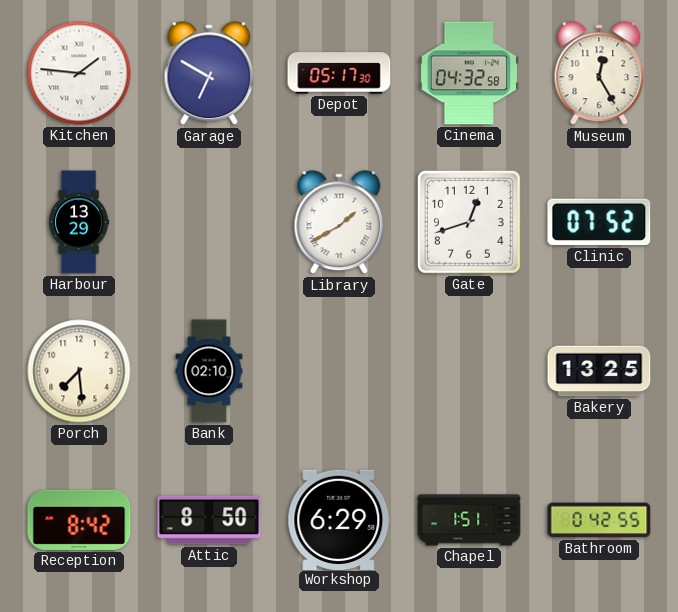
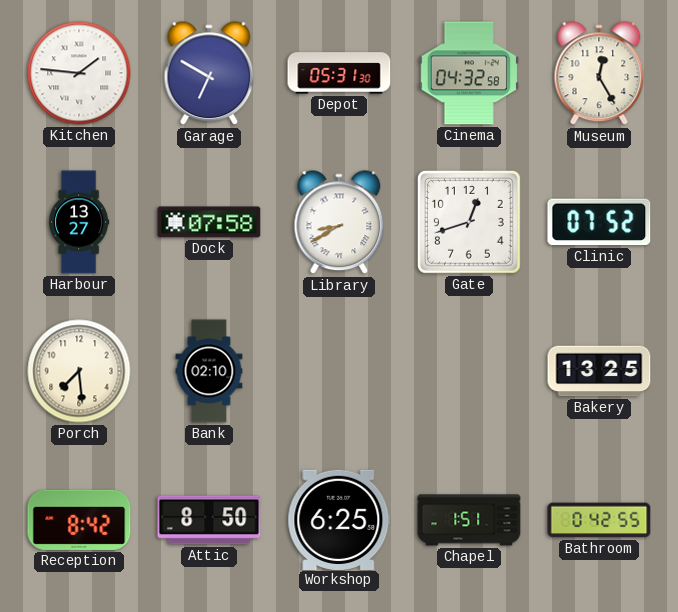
Depot: 05:17 -> 05:31
Harbour: 13:29 -> 13:27
Dock: none -> 07:58
Library: 1:40 -> 8:40
Workshop: 6:29 -> 6:25
